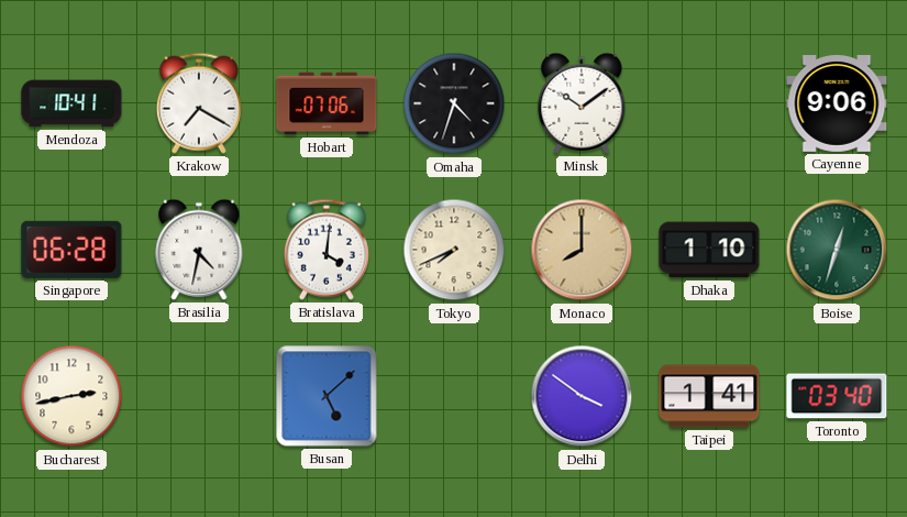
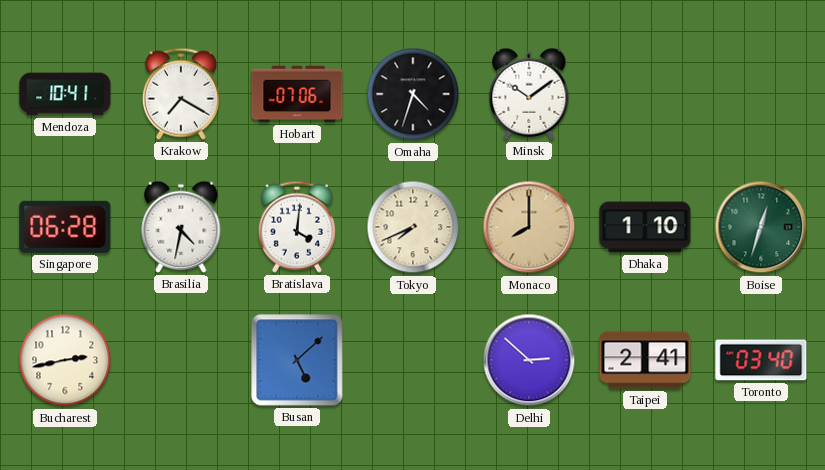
Cayenne: 9:06 -> none
Delhi: 3:51 -> 2:52
Taipei: 1:41 -> 2:41
